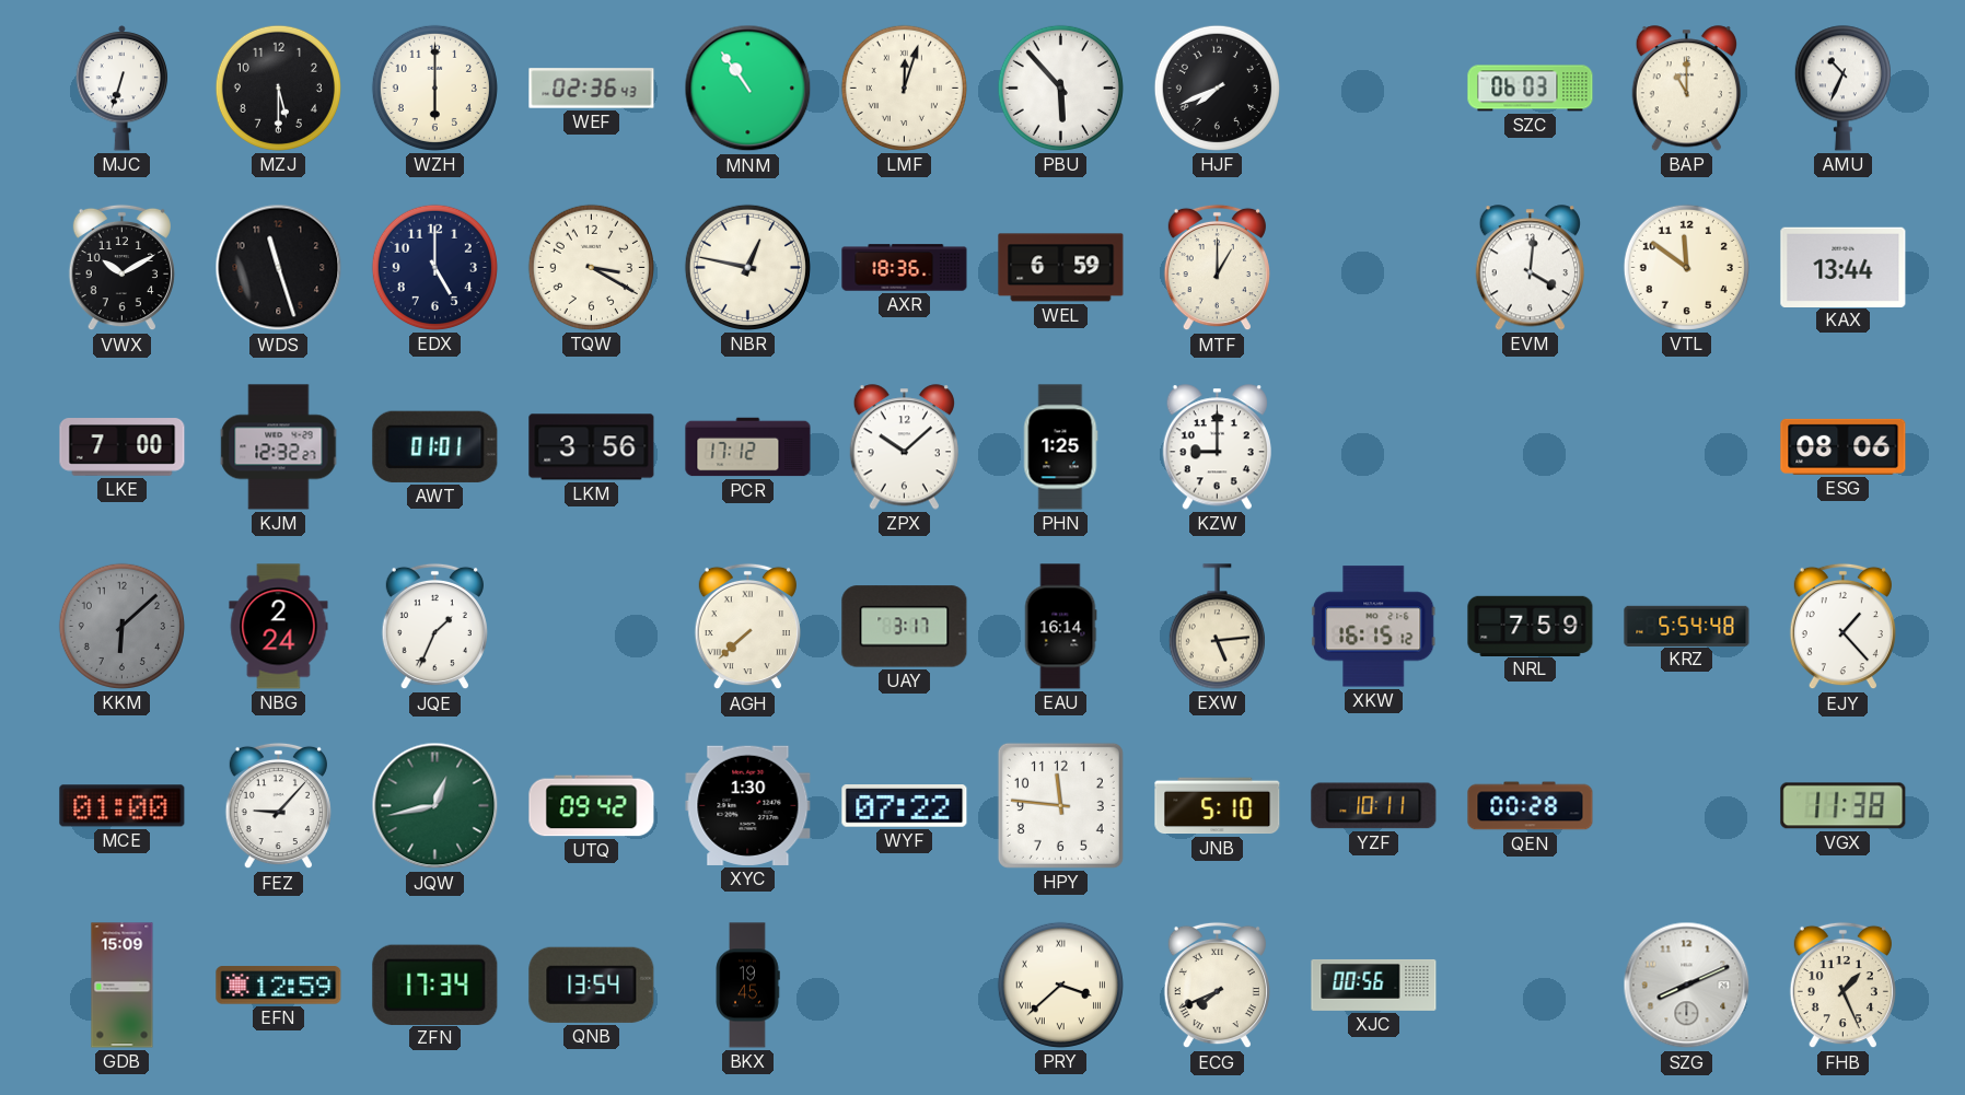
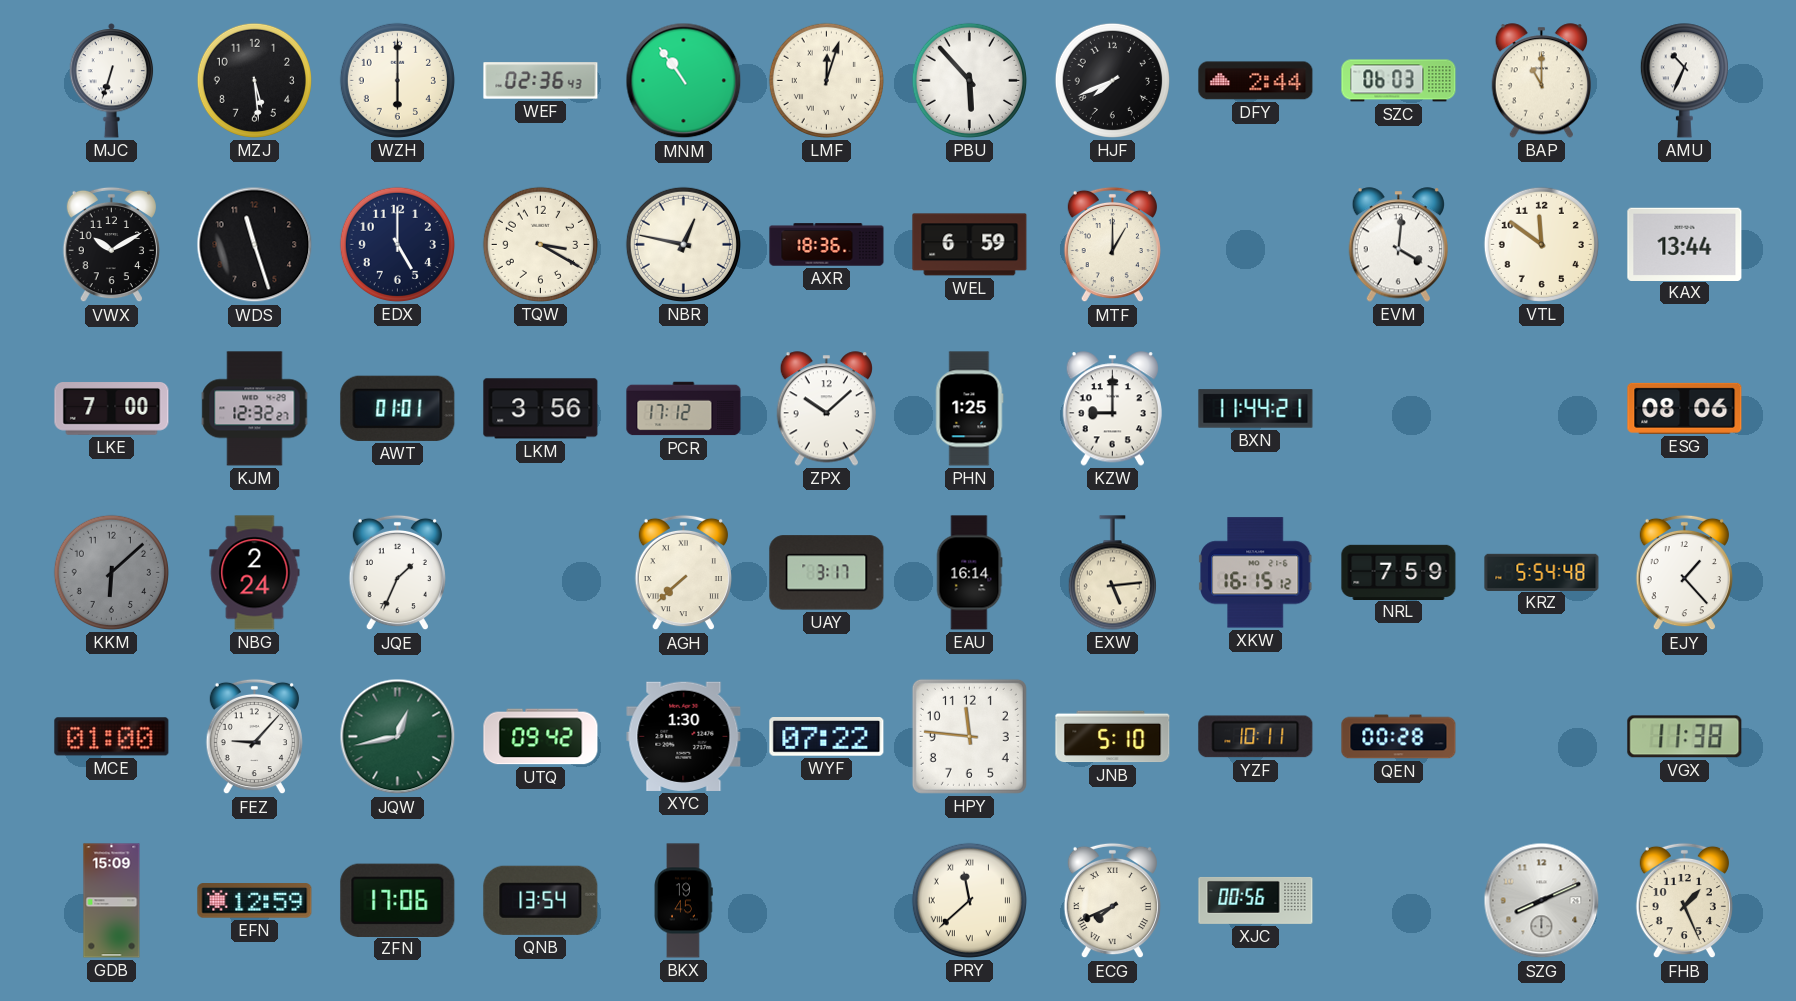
MZJ: 5:30 -> 5:29
DFY: none -> 2:44
BXN: none -> 11:44
ZFN: 17:34 -> 17:06
PRY: 3:38 -> 11:38
